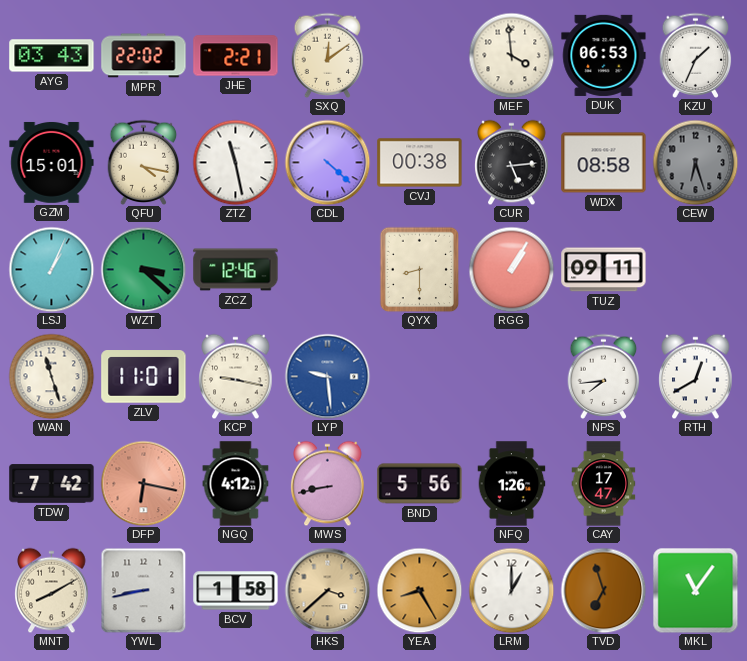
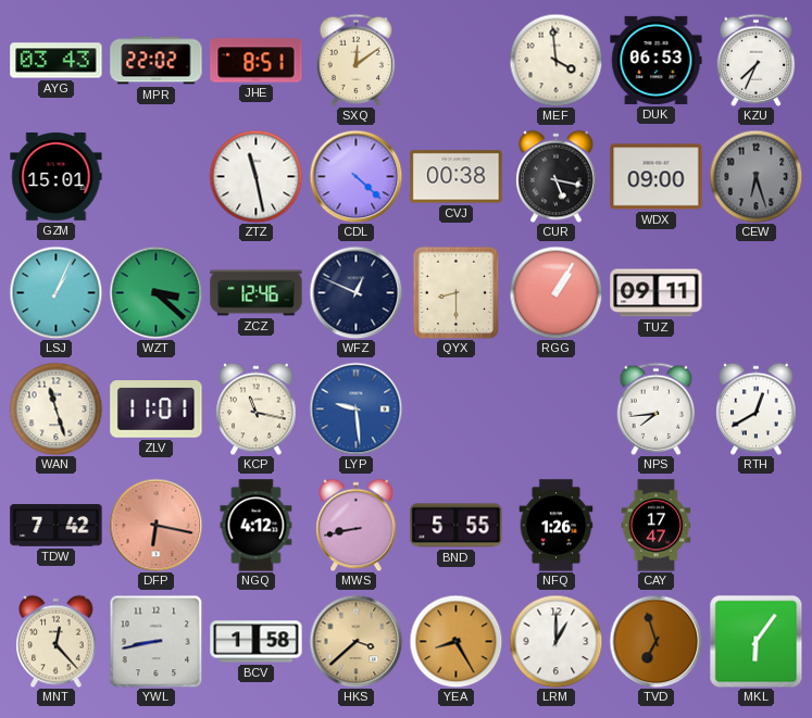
JHE: 2:21 -> 8:51
KZU: 1:34 -> 7:34
QFU: 4:17 -> none
CUR: 5:14 -> 5:17
WDX: 08:58 -> 09:00
WFZ: none -> 12:49
KCP: 9:17 -> 11:17
BND: 5:56 -> 5:55
MNT: 8:10 -> 12:23
MKL: 11:06 -> 6:06
